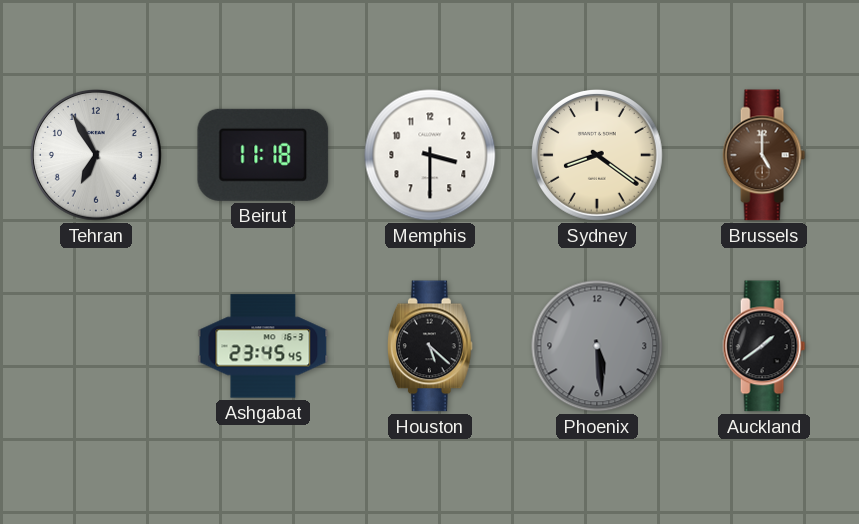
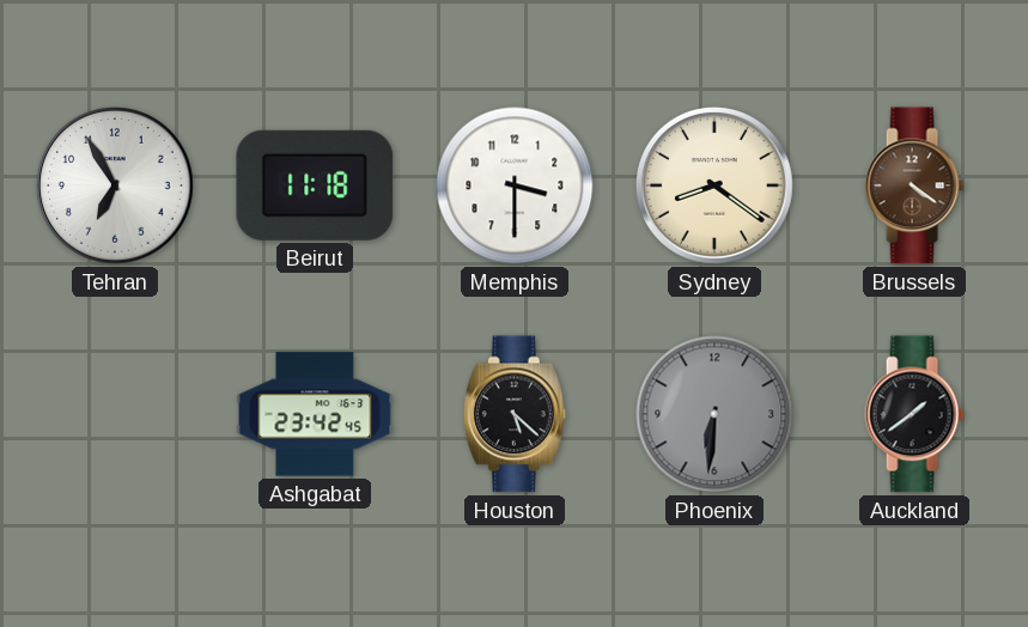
Brussels: 5:00 -> 4:21
Ashgabat: 23:45 -> 23:42
Phoenix: 5:29 -> 6:31
